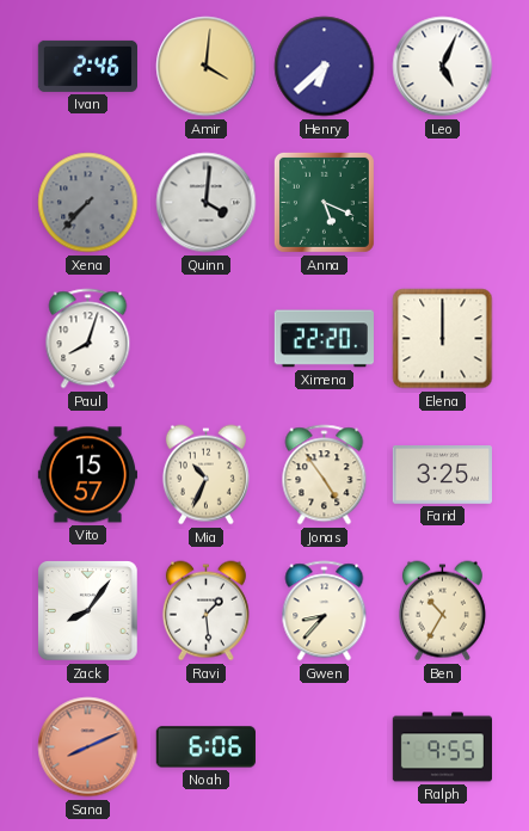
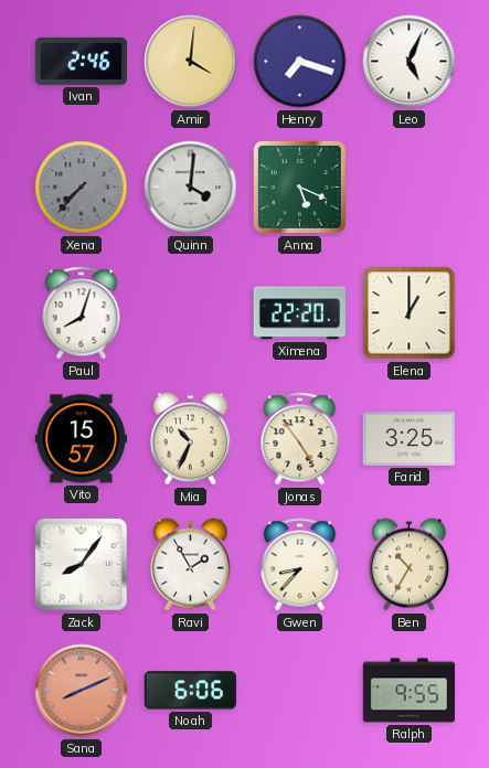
Henry: 6:38 -> 7:18
Elena: 12:00 -> 1:00
Ravi: 1:29 -> 1:55
